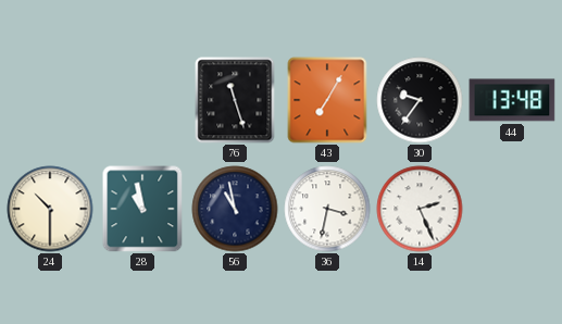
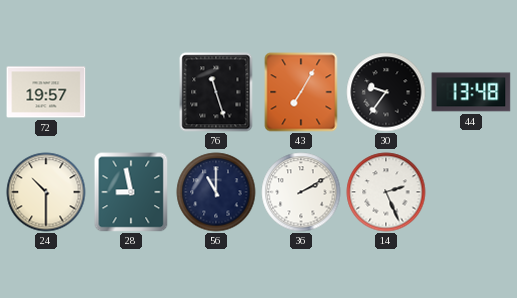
72: none -> 19:57
28: 10:58 -> 8:58
56: 10:58 -> 11:00
36: 3:32 -> 2:10
